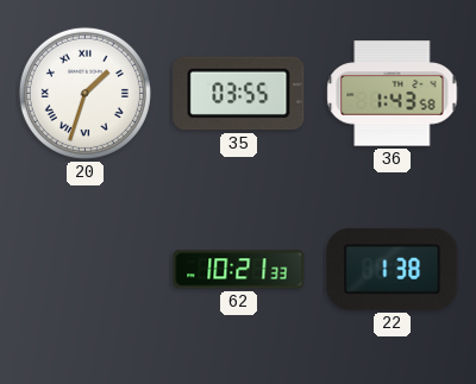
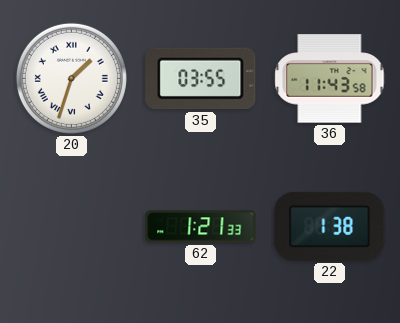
36: 1:43 -> 11:43
62: 10:21 -> 1:21
